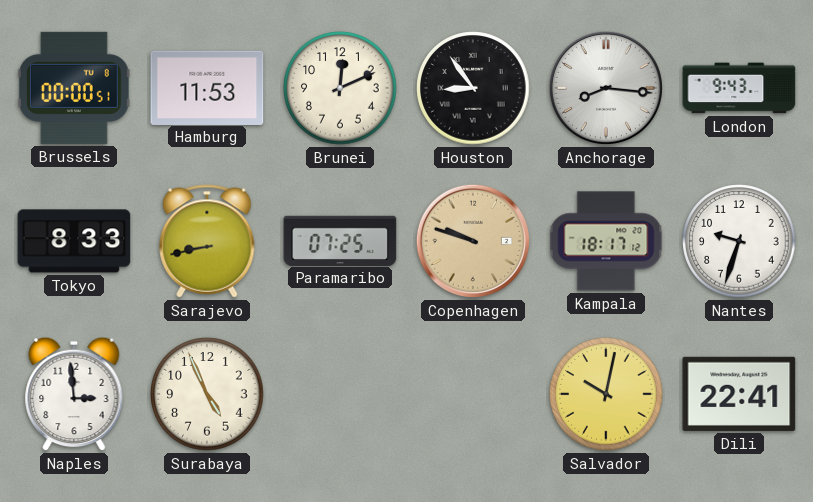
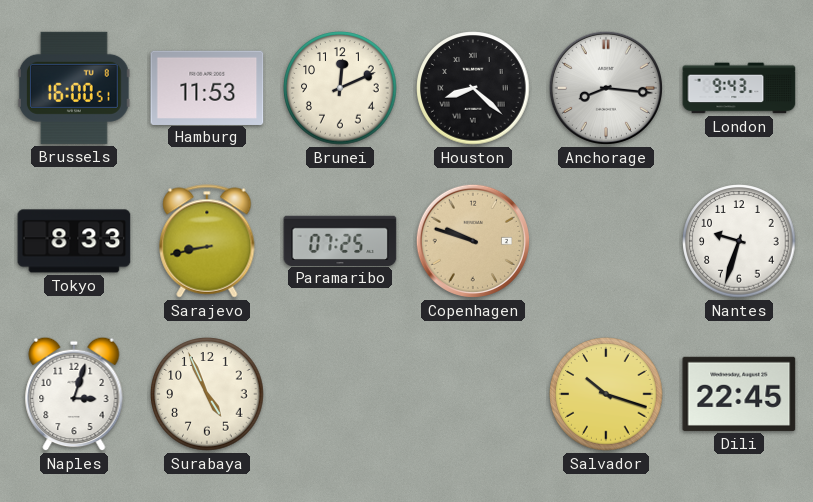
Brussels: 00:00 -> 16:00
Houston: 8:54 -> 8:22
Kampala: 18:17 -> none
Naples: 2:59 -> 3:03
Salvador: 10:02 -> 10:18
Dili: 22:41 -> 22:45
